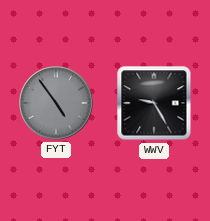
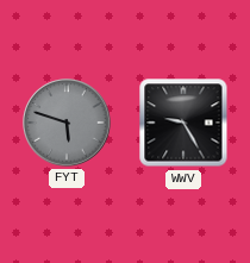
FYT: 4:54 -> 5:48
